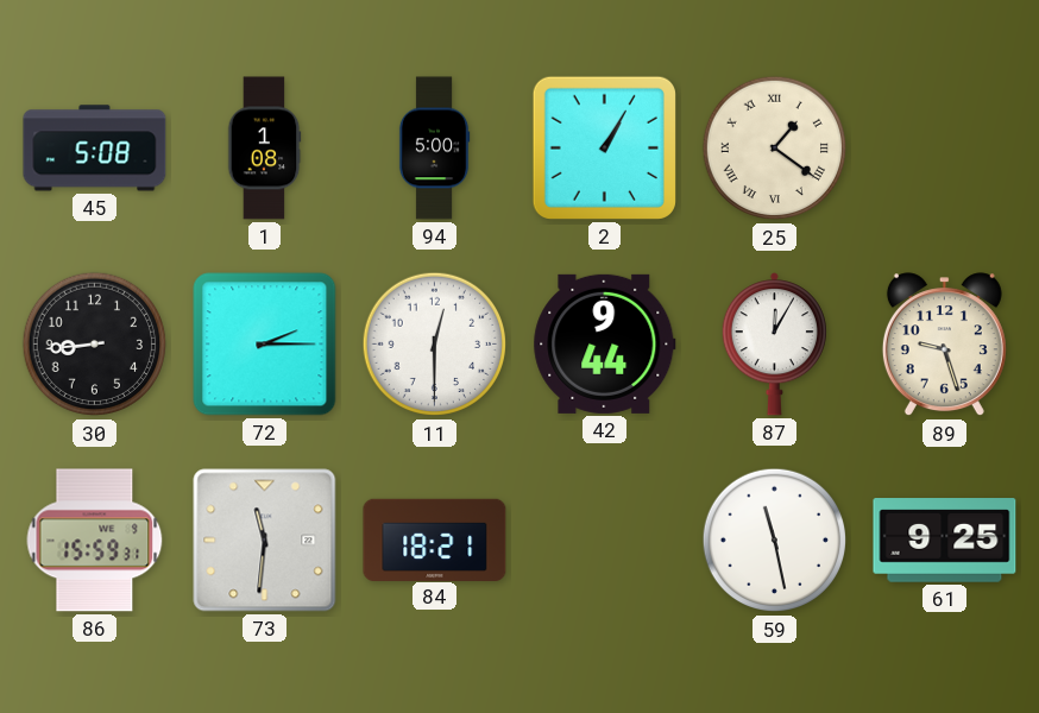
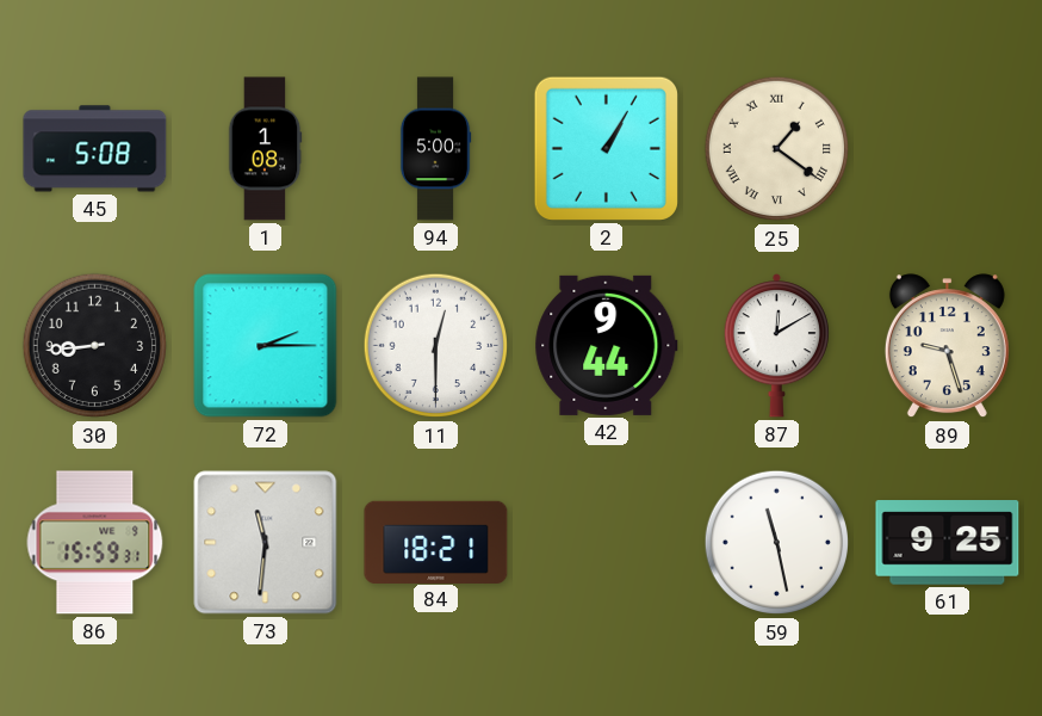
87: 12:05 -> 12:10
